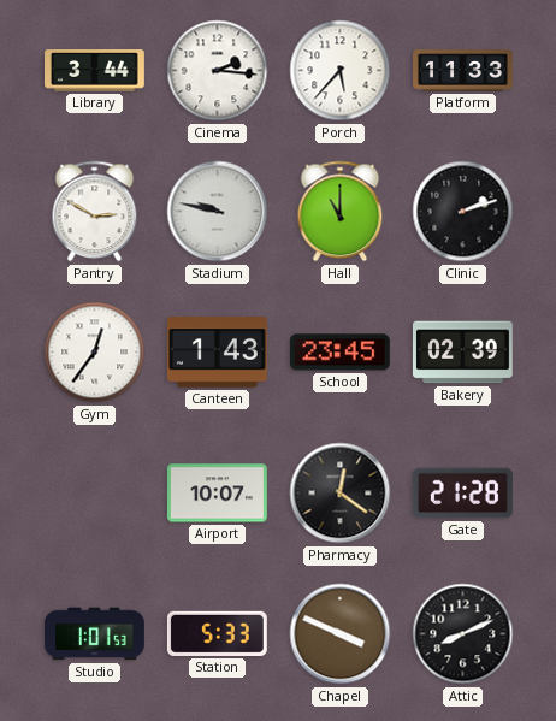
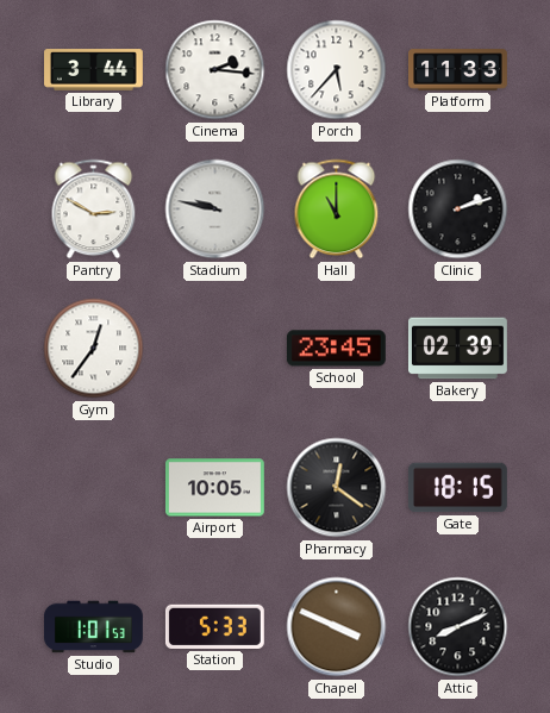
Canteen: 1:43 -> none
Airport: 10:07 -> 10:05
Gate: 21:28 -> 18:15
